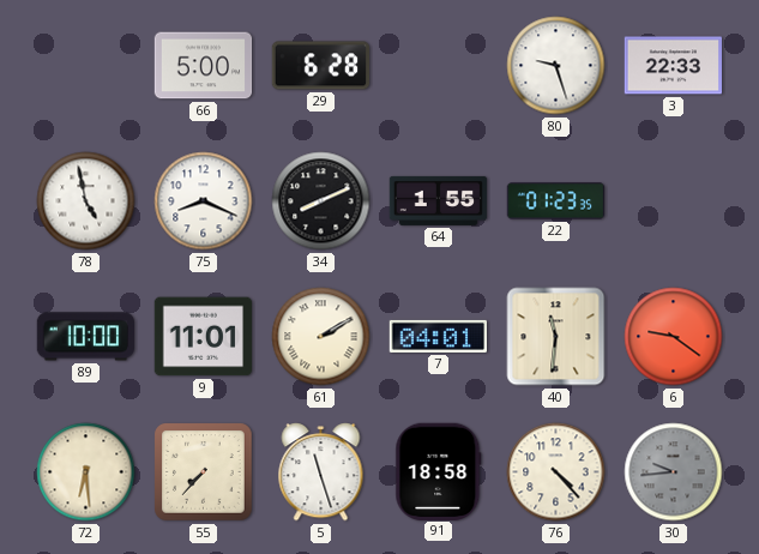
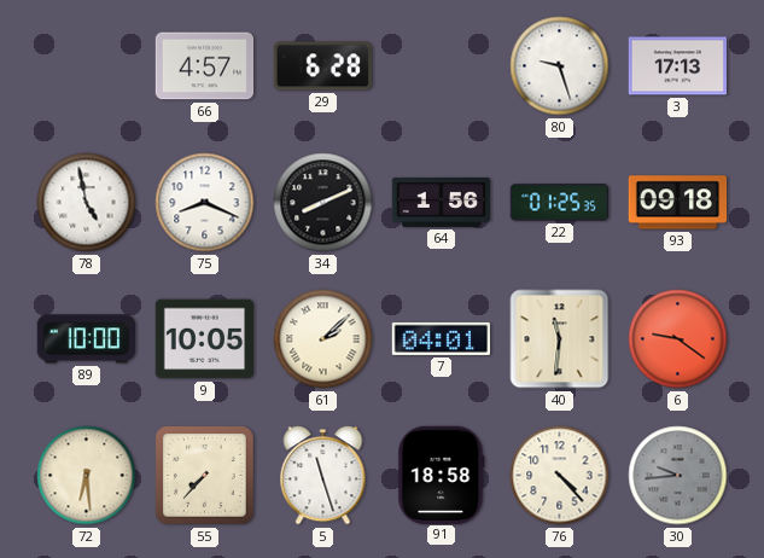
66: 5:00 -> 4:57
3: 22:33 -> 17:13
64: 1:55 -> 1:56
22: 01:23 -> 01:25
93: none -> 09:18
9: 11:01 -> 10:05
61: 2:10 -> 2:08
